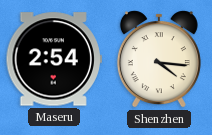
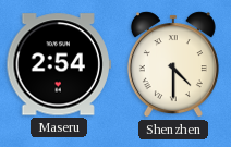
Shenzhen: 4:16 -> 4:30
